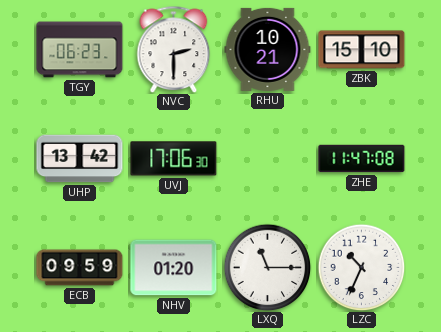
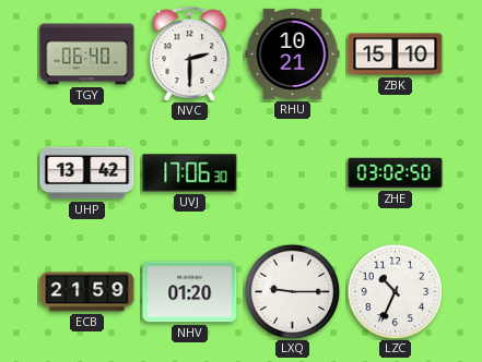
TGY: 06:23 -> 06:40
ZHE: 11:47 -> 03:02
ECB: 09:59 -> 21:59
LXQ: 11:15 -> 9:15
